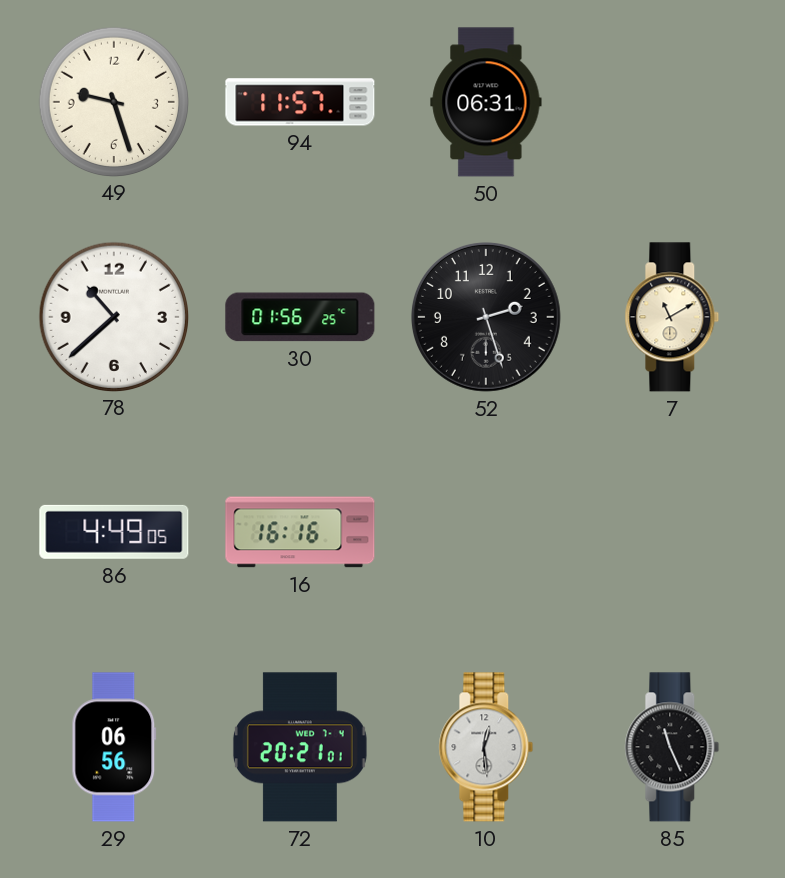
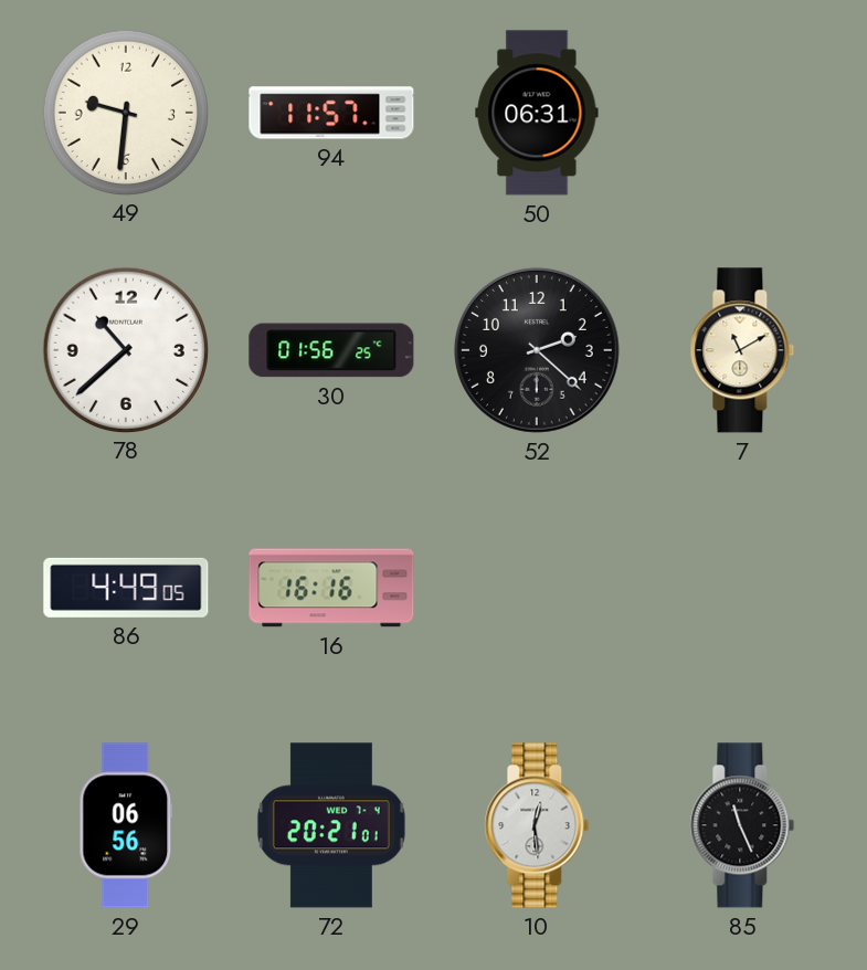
49: 9:27 -> 9:31
52: 2:27 -> 2:22
